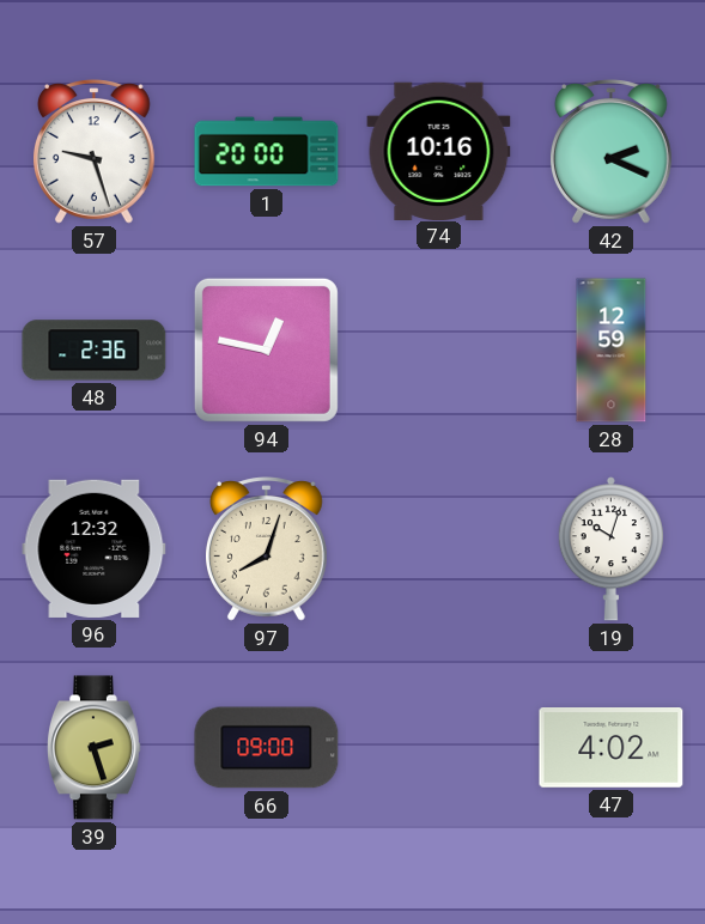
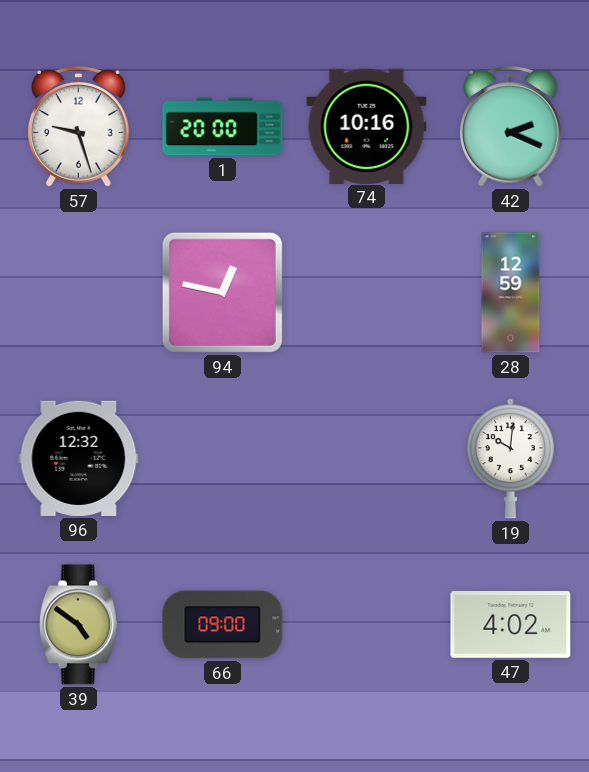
48: 2:36 -> none
97: 8:03 -> none
19: 10:03 -> 10:01
39: 2:27 -> 4:51
